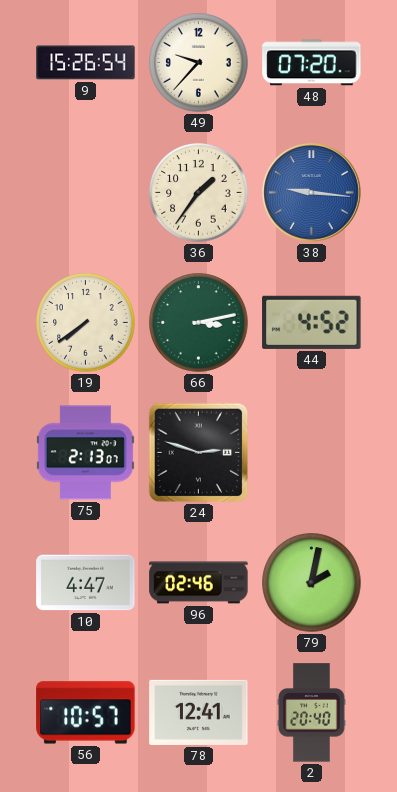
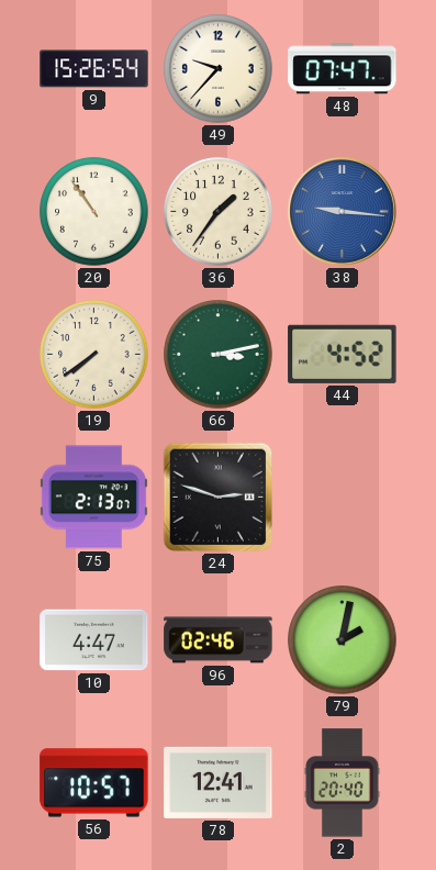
48: 07:20 -> 07:47
20: none -> 10:54
